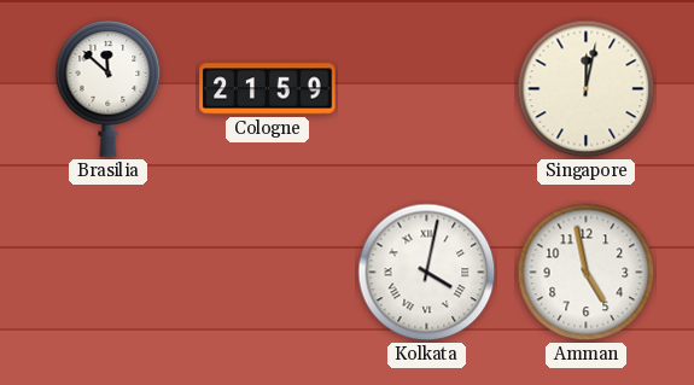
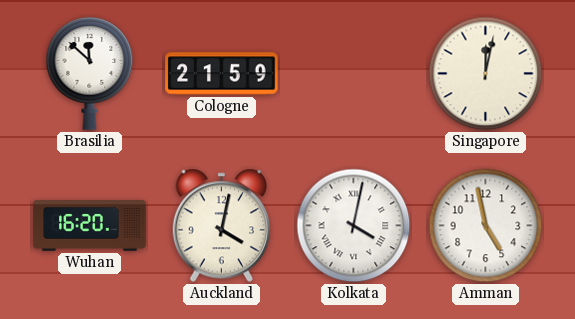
Wuhan: none -> 16:20
Auckland: none -> 4:02
